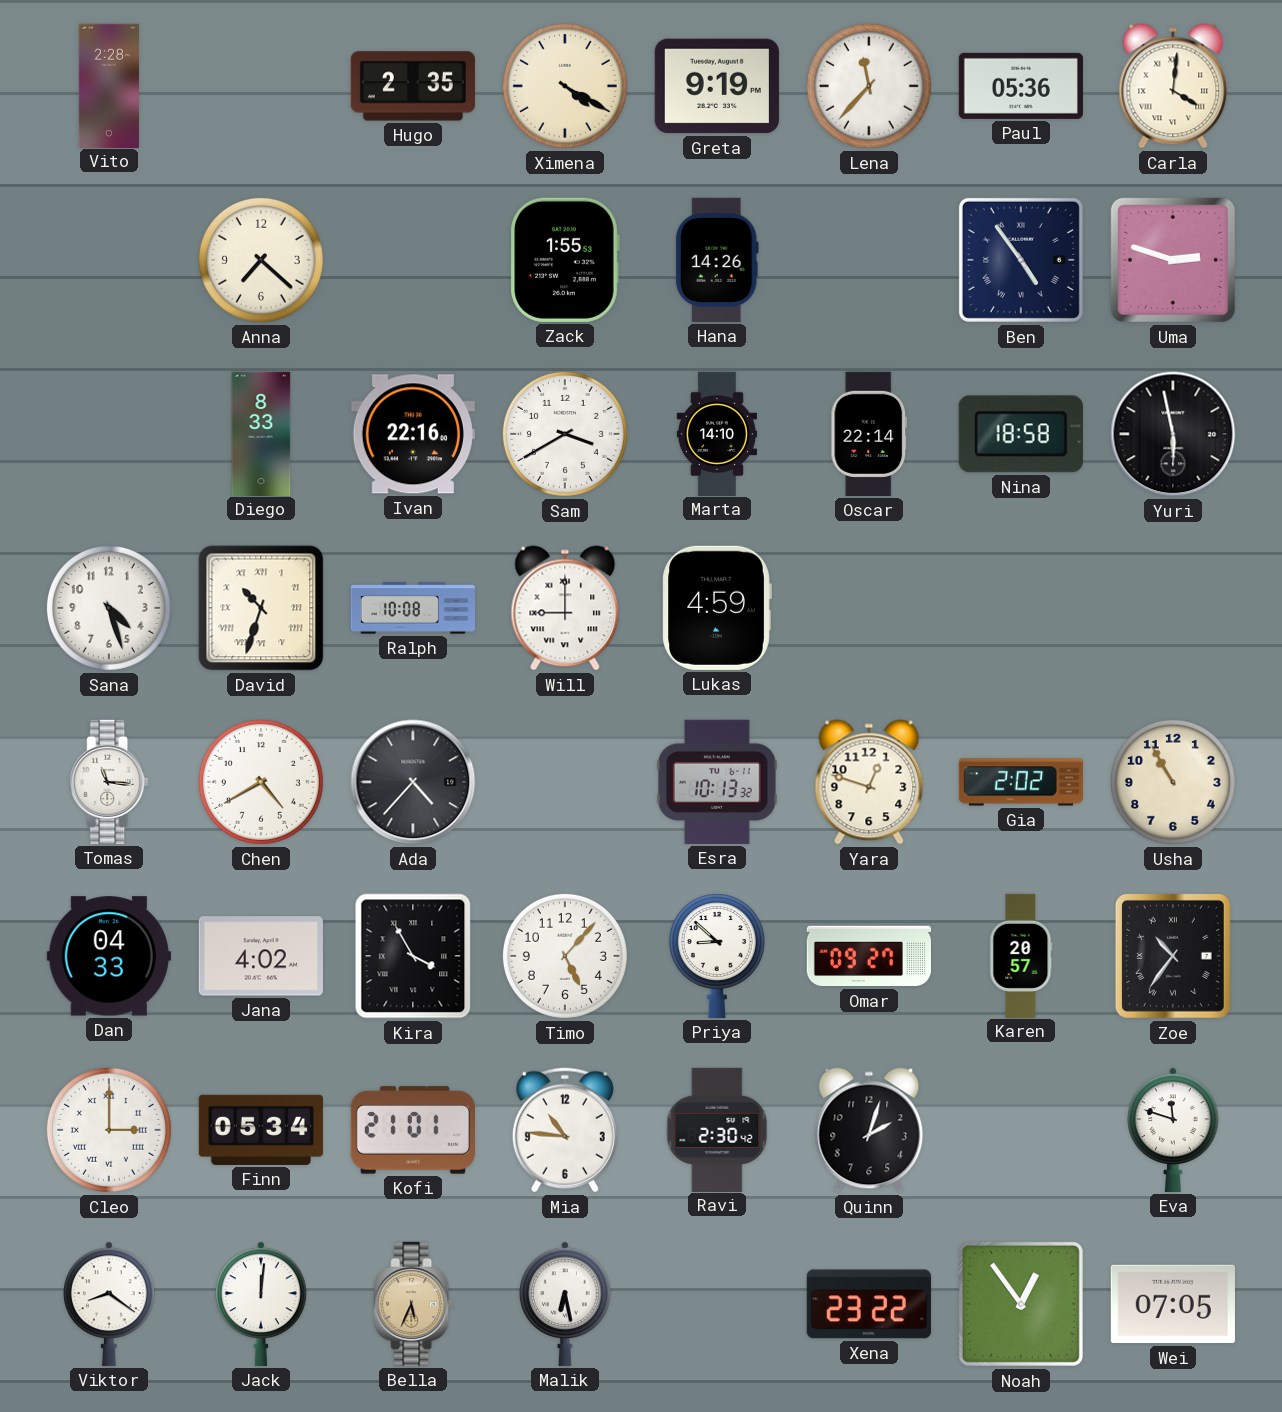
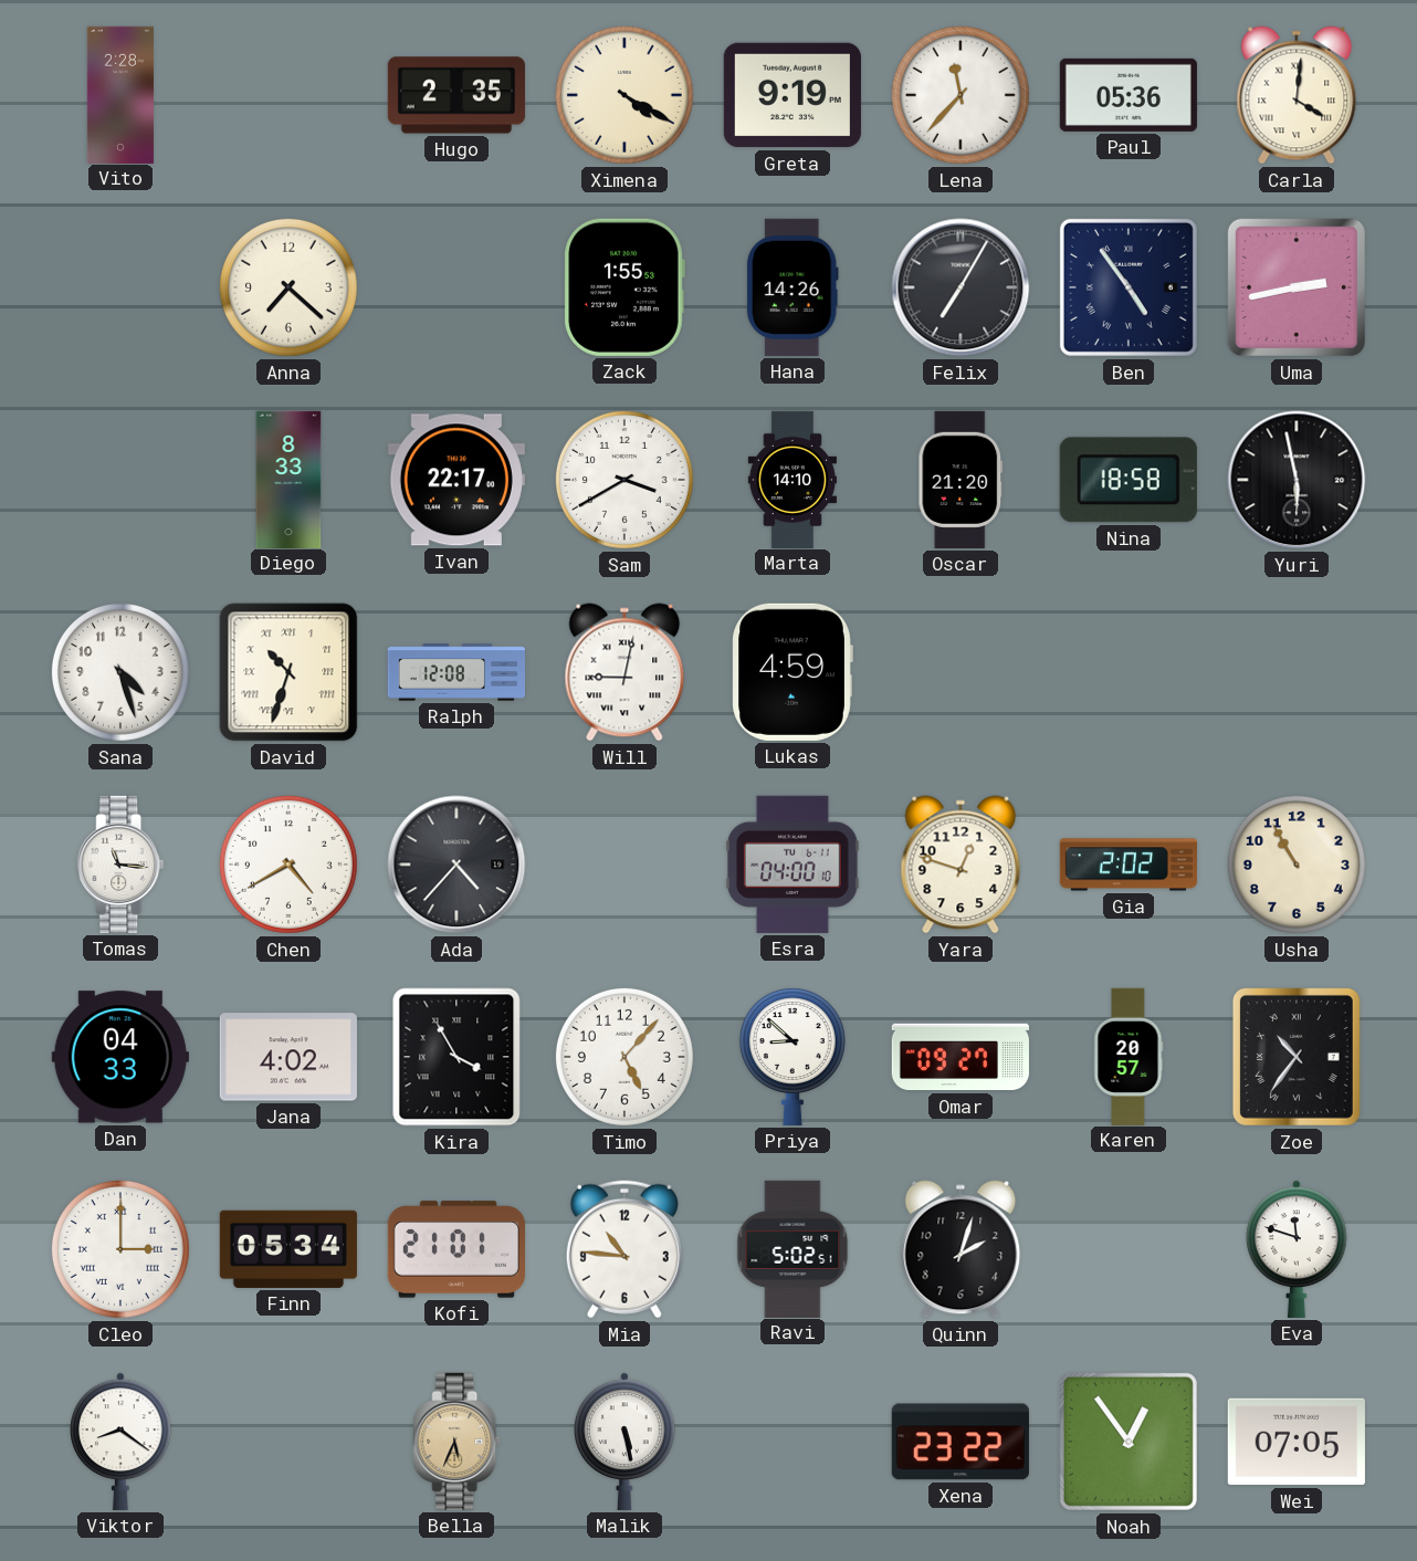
Felix: none -> 7:05
Uma: 2:48 -> 2:43
Ivan: 22:16 -> 22:17
Oscar: 22:14 -> 21:20
Ralph: 10:08 -> 12:08
Will: 9:00 -> 9:02
Esra: 10:13 -> 04:00
Ravi: 2:30 -> 5:02
Jack: 12:01 -> none
Malik: 6:28 -> 5:28
